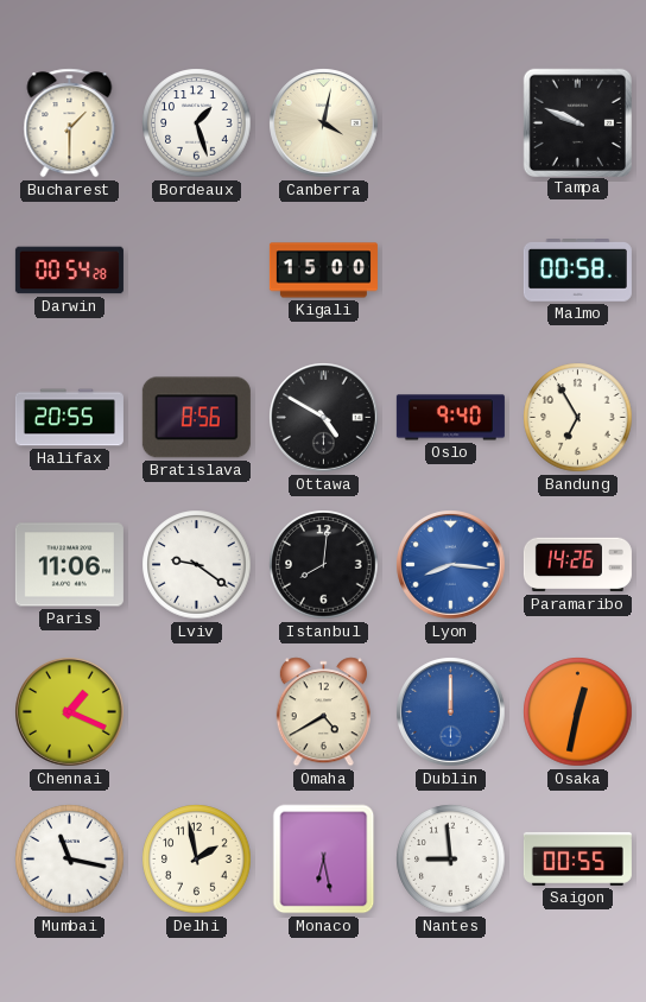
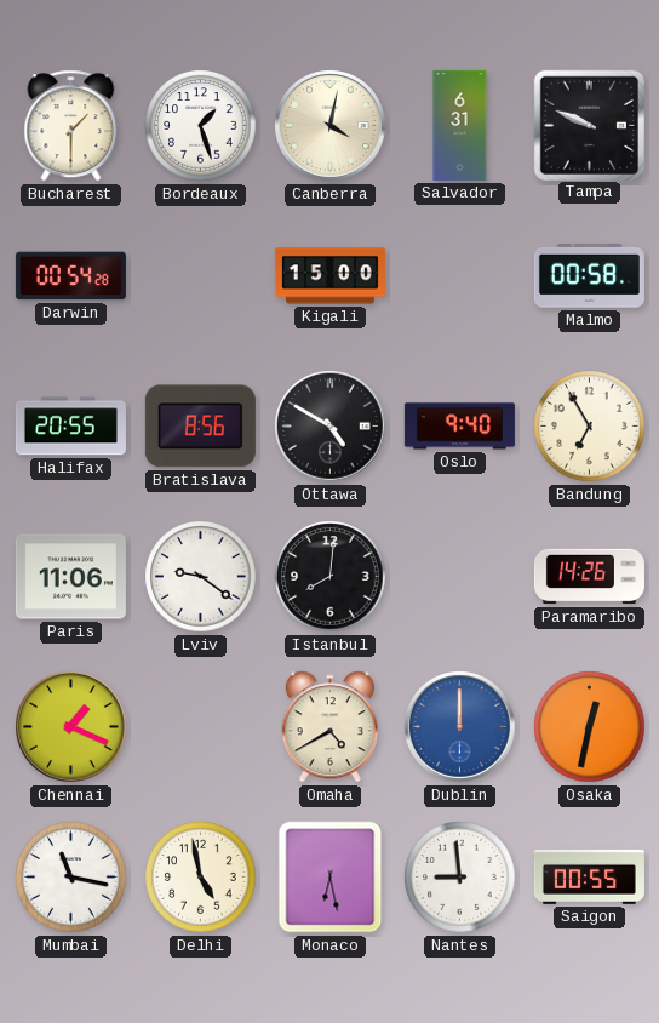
Salvador: none -> 6:31
Lyon: 8:16 -> none
Delhi: 1:58 -> 4:58
